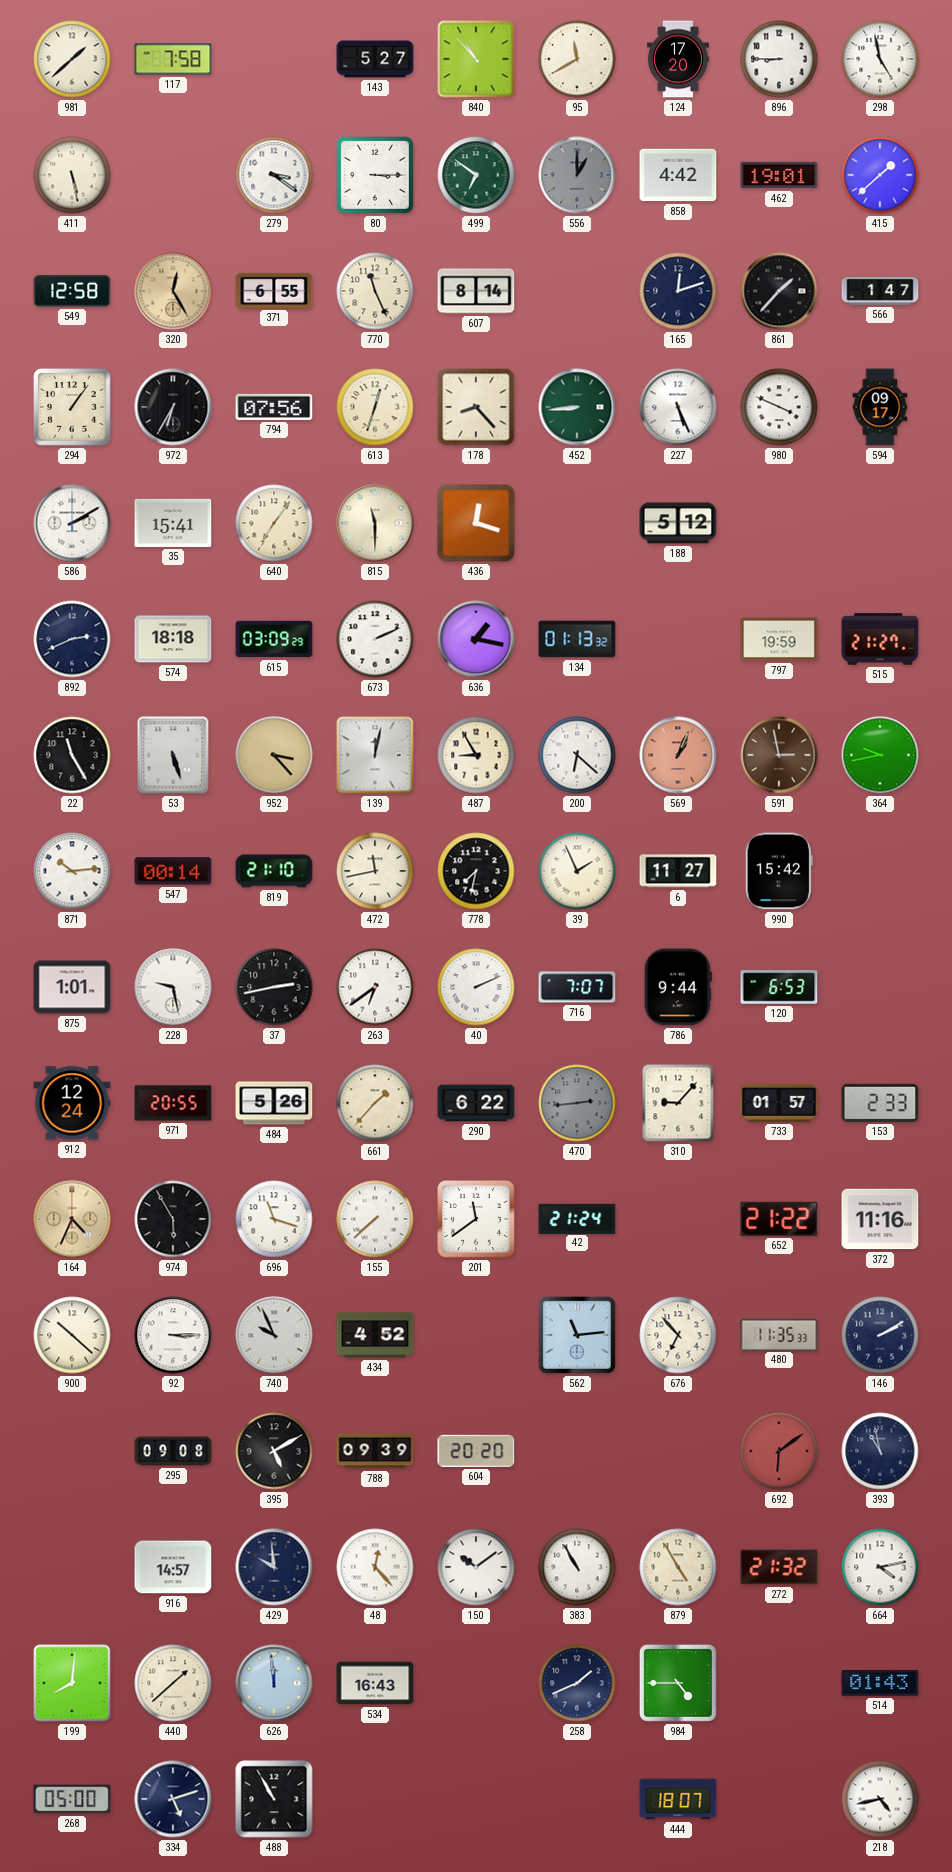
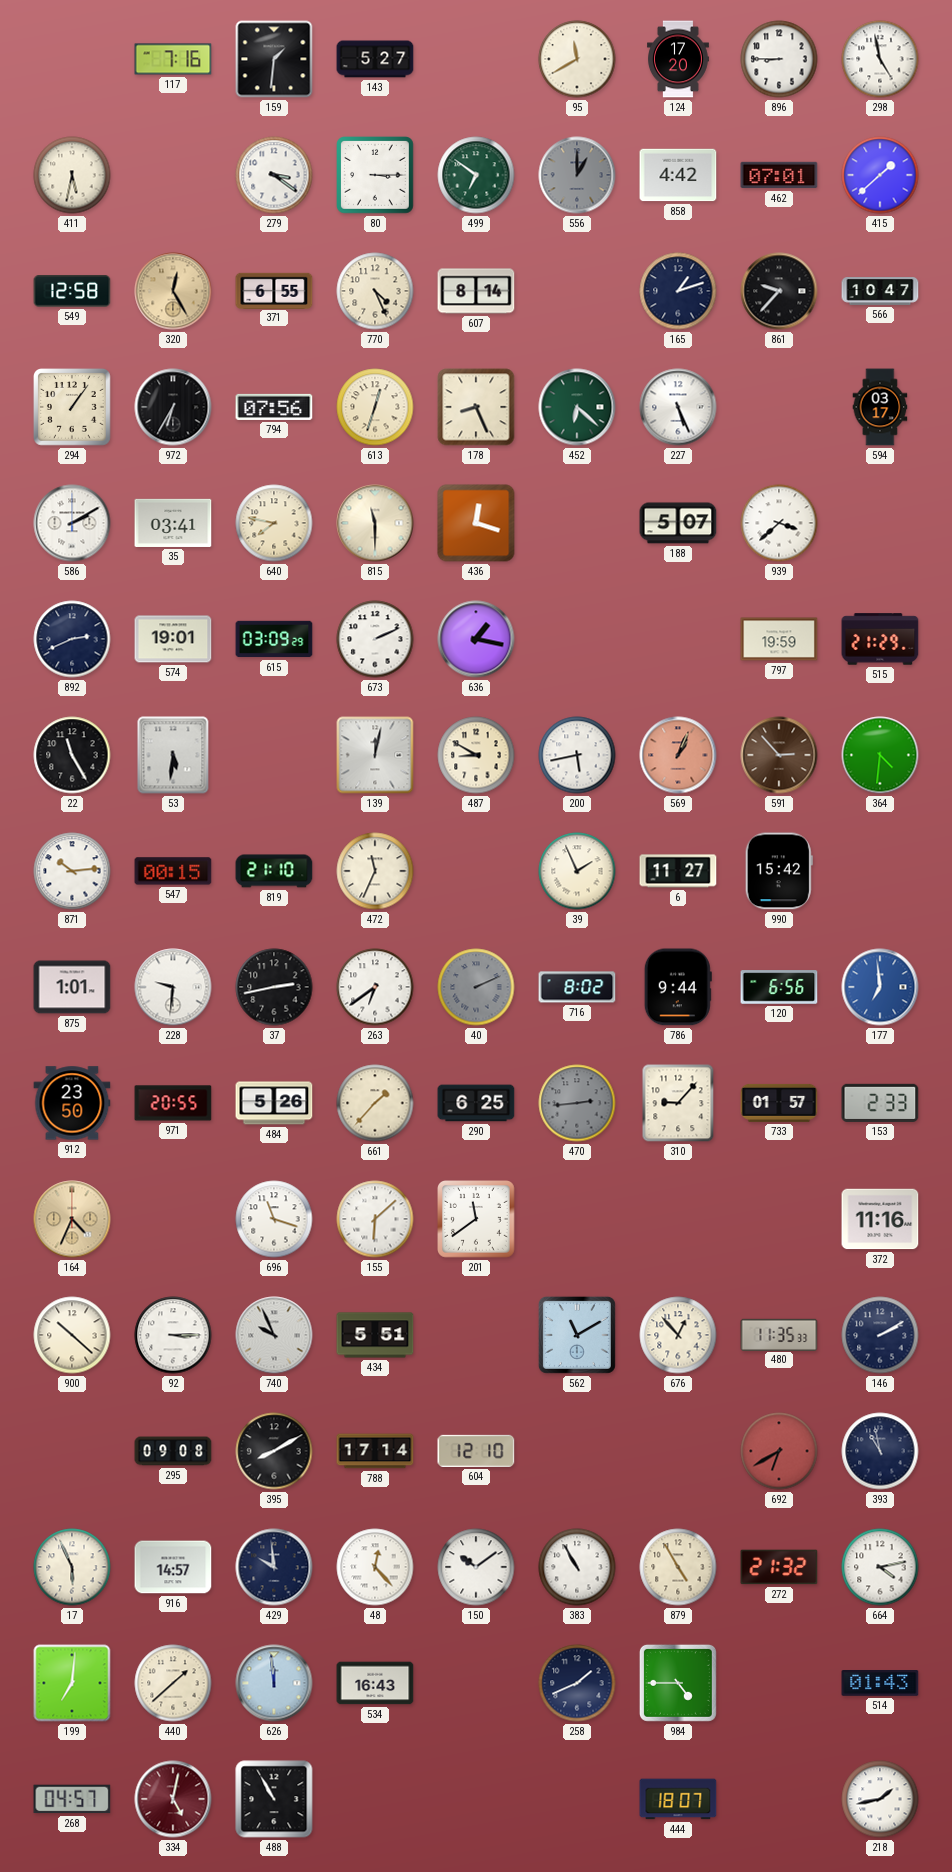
981: 1:38 -> none
117: 7:58 -> 7:16
159: none -> 1:31
840: 10:53 -> none
411: 5:28 -> 5:32
462: 19:01 -> 07:01
770: 11:26 -> 4:26
165: 12:12 -> 1:12
861: 1:37 -> 9:37
566: 1:47 -> 10:47
178: 8:23 -> 8:26
452: 8:44 -> 6:22
980: 3:49 -> none
594: 09:17 -> 03:17
35: 15:41 -> 03:41
640: 7:06 -> 7:47
188: 5:12 -> 5:07
939: none -> 3:38
574: 18:18 -> 19:01
134: 01:13 -> none
515: 21:27 -> 21:29
53: 5:27 -> 5:31
952: 3:23 -> none
487: 8:55 -> 8:50
200: 6:22 -> 5:43
591: 2:58 -> 2:53
364: 9:43 -> 4:31
547: 00:14 -> 00:15
472: 11:43 -> 11:34
778: 7:32 -> none
228: 9:28 -> 9:31
40 dial: white -> grey
716: 7:07 -> 8:02
120: 6:53 -> 6:56
177: none -> 6:59
912: 12:24 -> 23:50
290: 6:22 -> 6:25
974: 5:55 -> none
155: 7:38 -> 6:08
42: 21:24 -> none
652: 21:22 -> none
434: 4:52 -> 5:51
562: 11:14 -> 11:10
676: 6:53 -> 12:53
395: 5:10 -> 8:10
788: 09:39 -> 17:14
604: 20:20 -> 12:10
692: 6:09 -> 6:40
17: none -> 5:56
199: 8:01 -> 7:01
268: 05:00 -> 04:57
334: 5:12 -> 5:02
334 dial: navy -> burgundy
218: 4:43 -> 1:43
